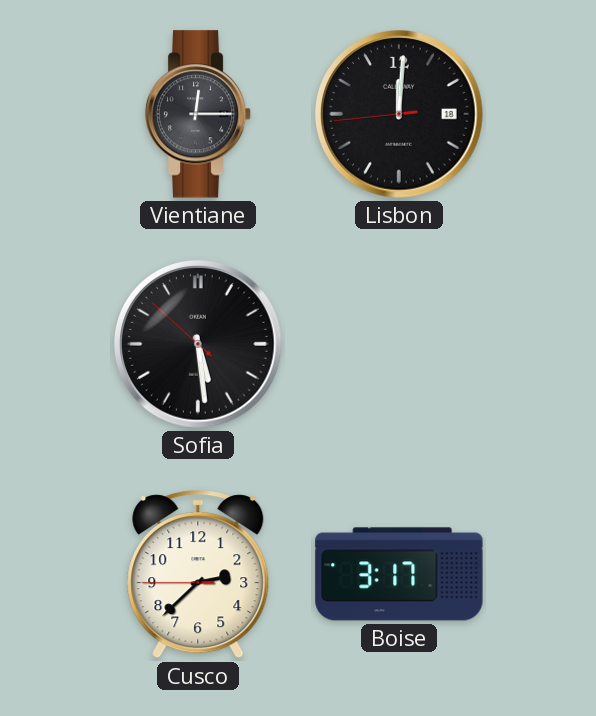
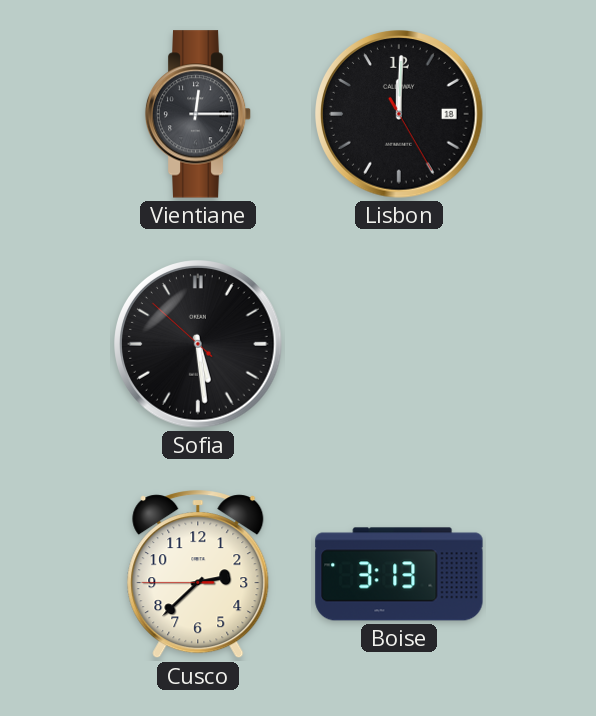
Lisbon: 12:00:44 -> 12:00:25
Boise: 3:17 -> 3:13
